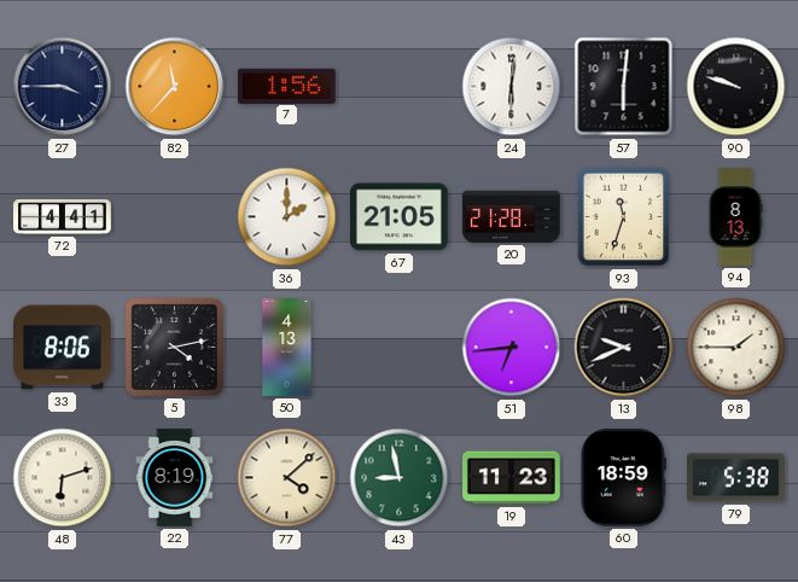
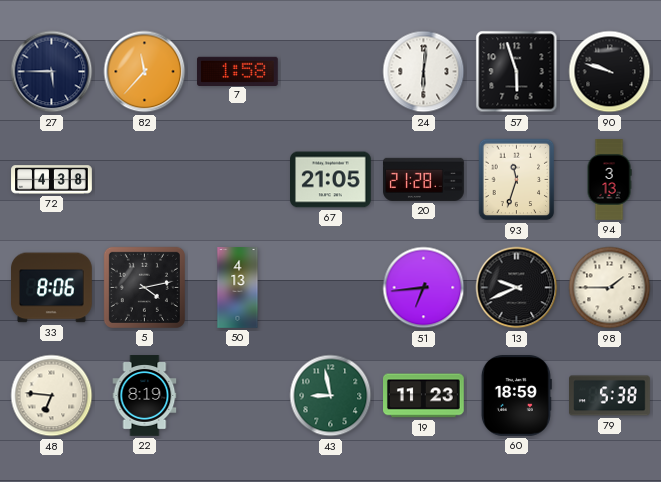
27: 3:45 -> 5:45
7: 1:56 -> 1:58
57: 6:01 -> 5:57
72: 4:41 -> 4:38
36: 2:00 -> none
94: 8:13 -> 3:13
48: 6:12 -> 6:46
77: 4:08 -> none
